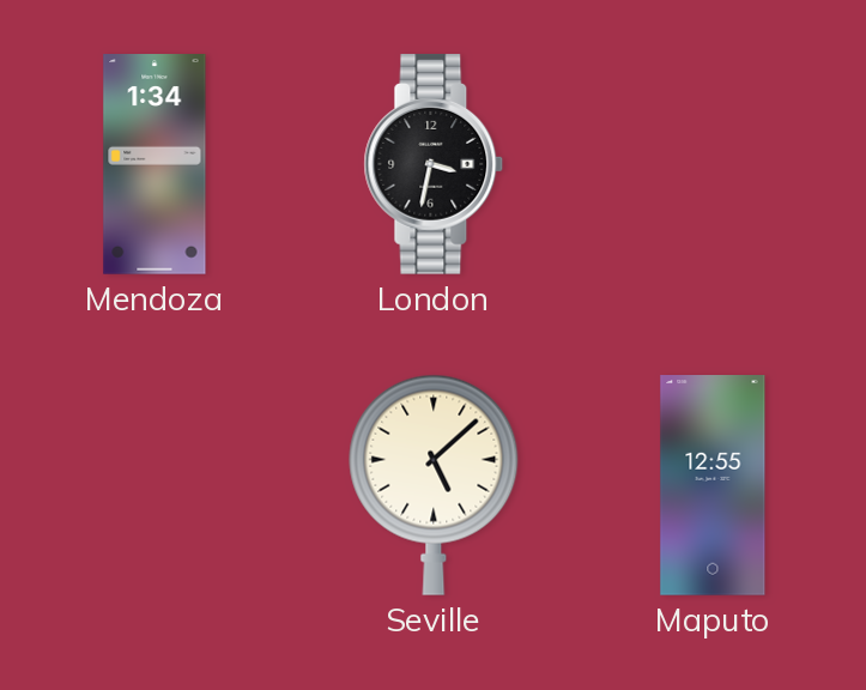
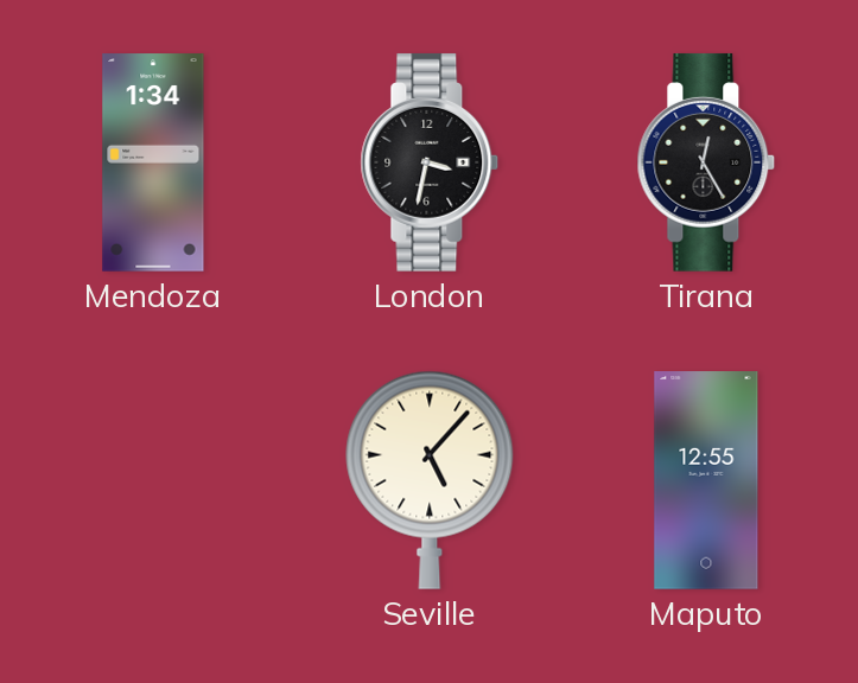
Tirana: none -> 12:25
Seville: 5:08 -> 5:07
